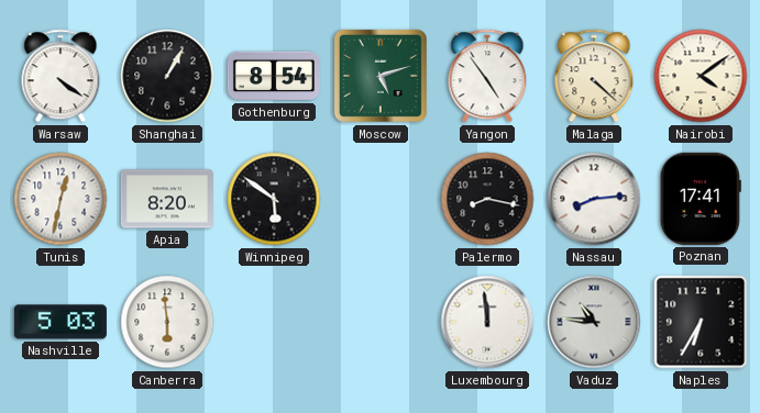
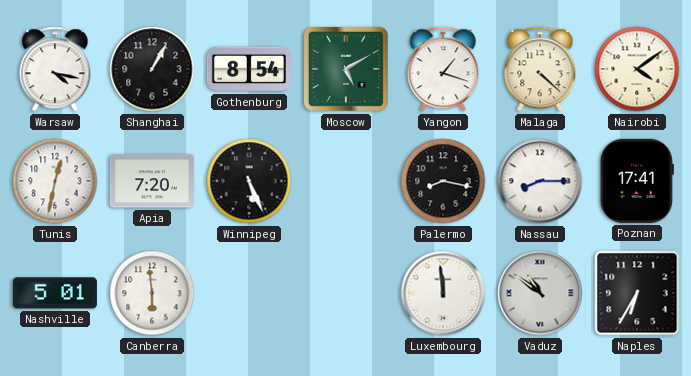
Warsaw: 4:21 -> 4:17
Moscow: 5:12 -> 5:10
Yangon: 4:54 -> 1:18
Apia: 8:20 -> 7:20
Winnipeg: 5:51 -> 5:26
Nassau: 8:14 -> 8:15
Nashville: 5:03 -> 5:01
Vaduz: 10:46 -> 10:51
